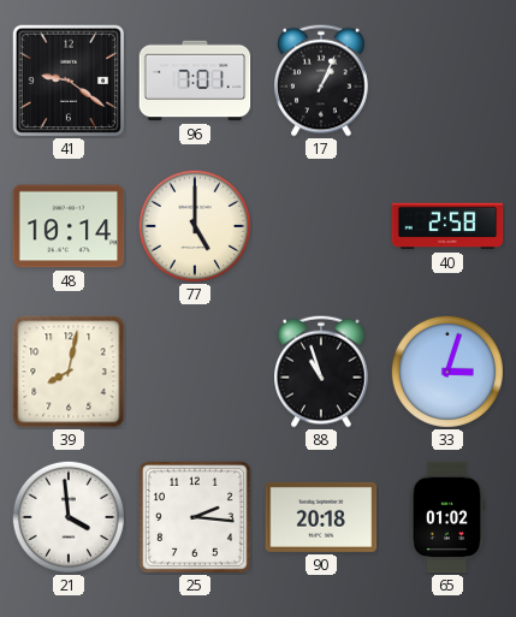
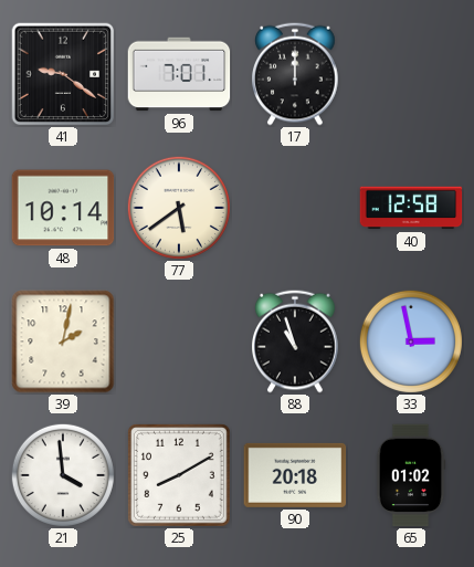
17: 1:04 -> 12:00
77: 5:00 -> 5:39
40: 2:58 -> 12:58
39: 8:02 -> 2:02
33: 3:03 -> 2:58
25: 2:16 -> 8:10
